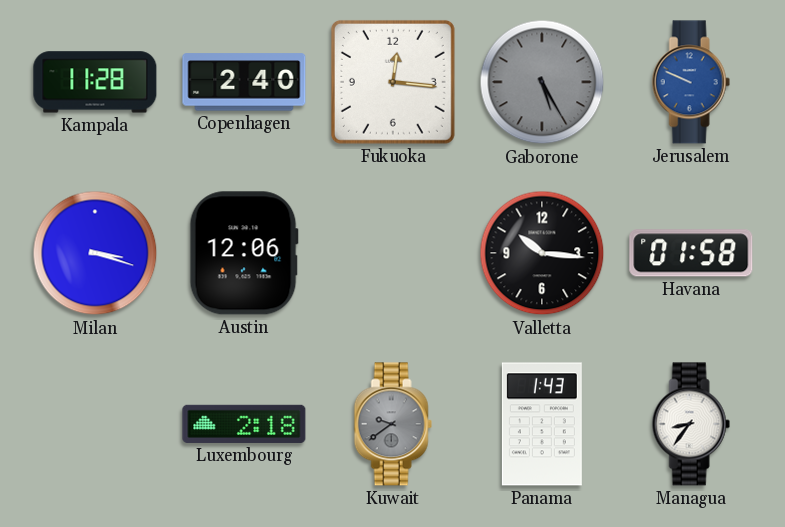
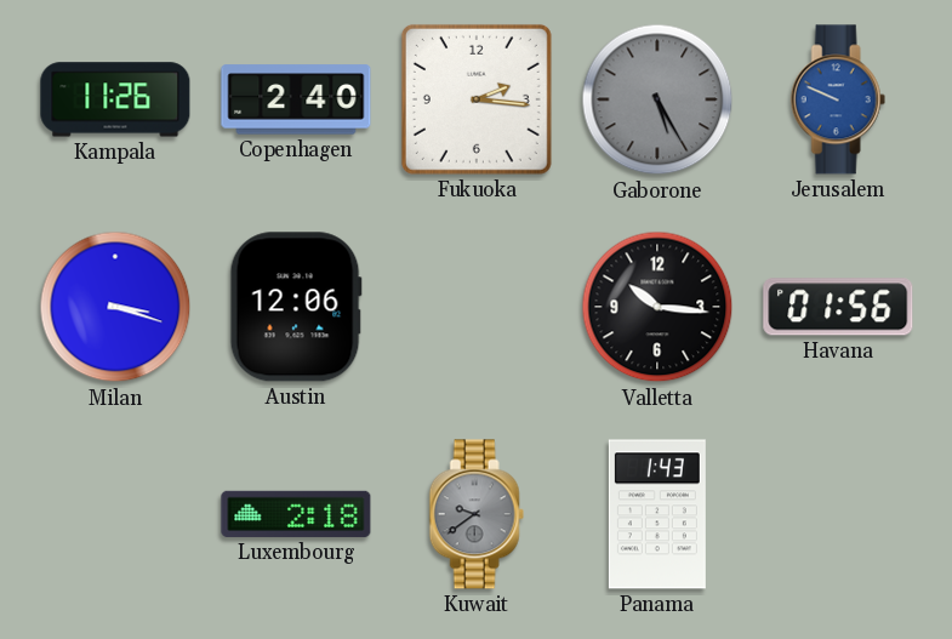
Kampala: 11:28 -> 11:26
Fukuoka: 12:16 -> 2:16
Havana: 01:58 -> 01:56
Managua: 8:36 -> none
